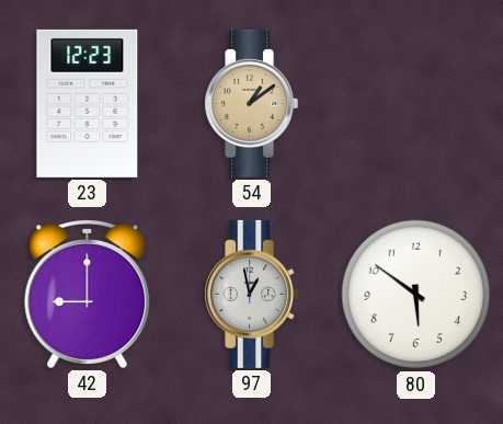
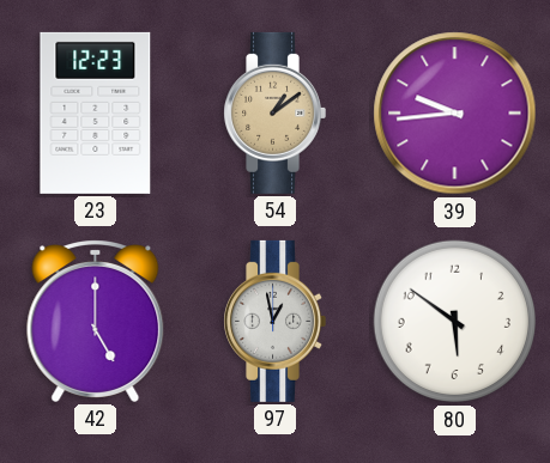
39: none -> 9:44
42: 9:00 -> 5:00
